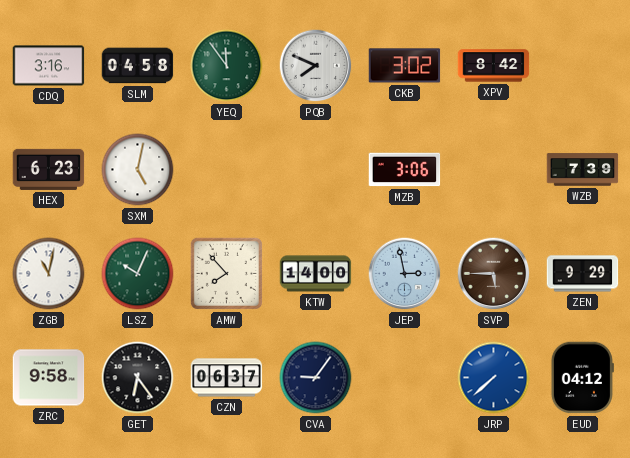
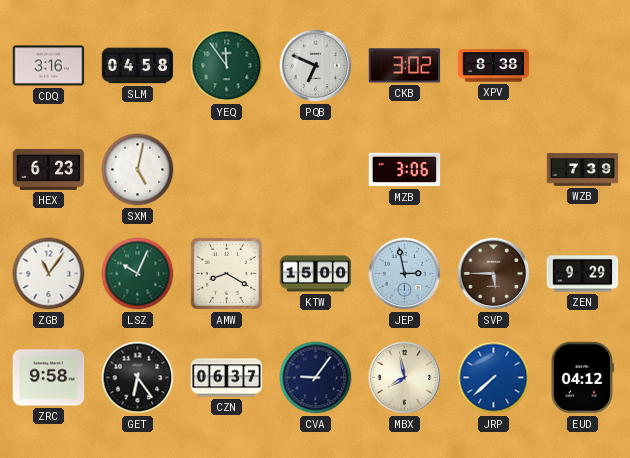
PQB: 7:49 -> 6:49
XPV: 8:42 -> 8:38
ZGB: 11:02 -> 11:06
AMW: 7:53 -> 8:20
KTW: 14:00 -> 15:00
MBX: none -> 7:58
